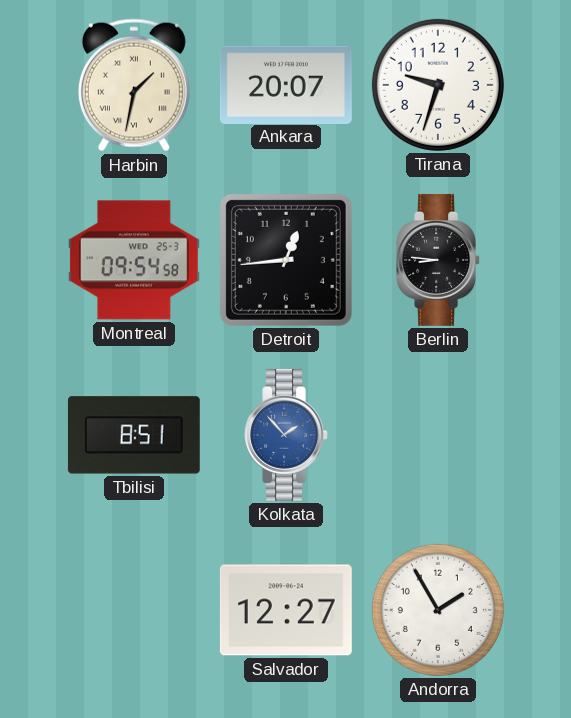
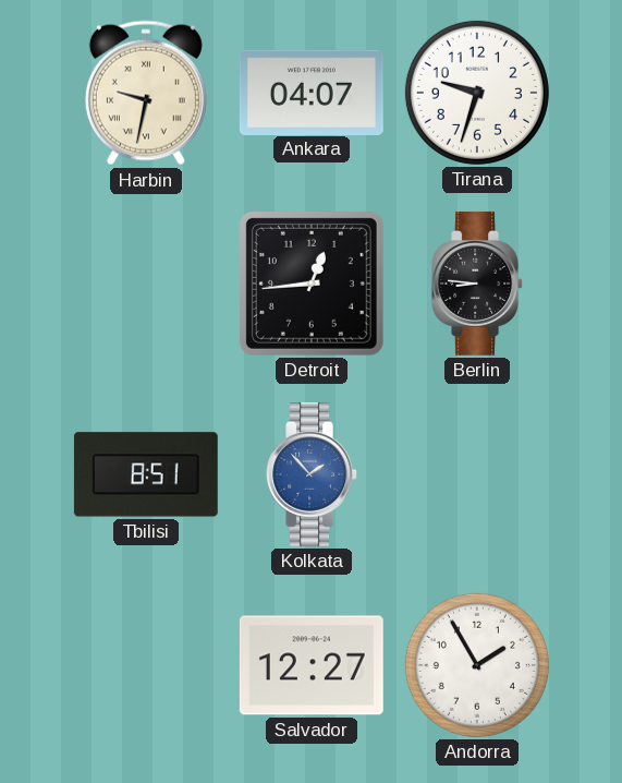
Harbin: 1:32 -> 9:32
Ankara: 20:07 -> 04:07
Montreal: 09:54 -> none
